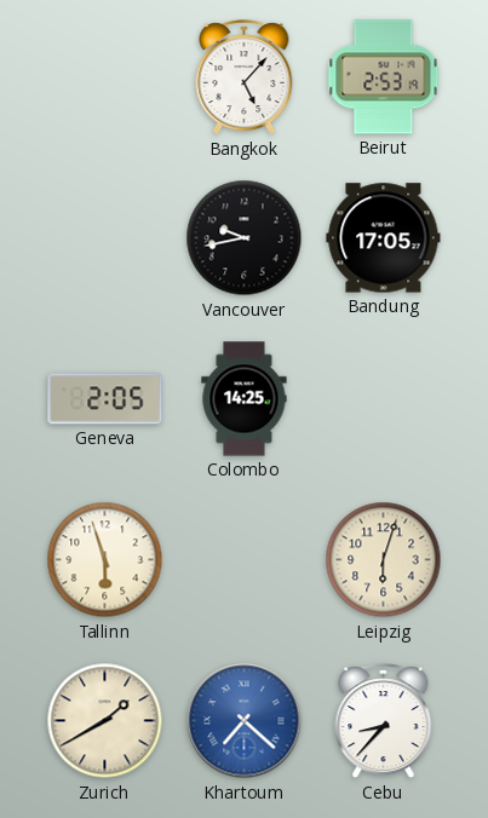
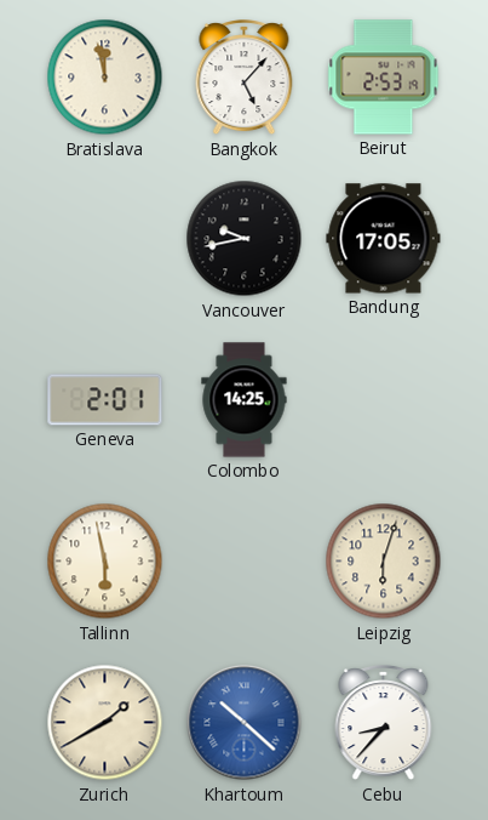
Bratislava: none -> 11:58
Geneva: 2:05 -> 2:01
Tallinn: 5:57 -> 5:58
Khartoum: 7:22 -> 10:22
